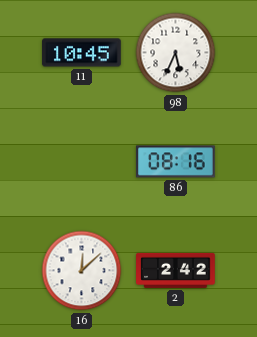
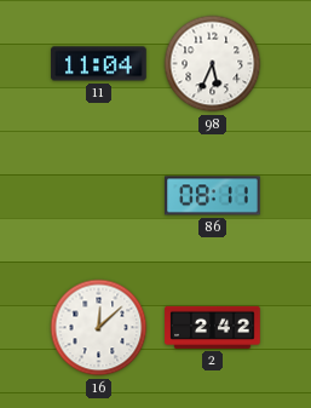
11: 10:45 -> 11:04
86: 08:16 -> 08:11
